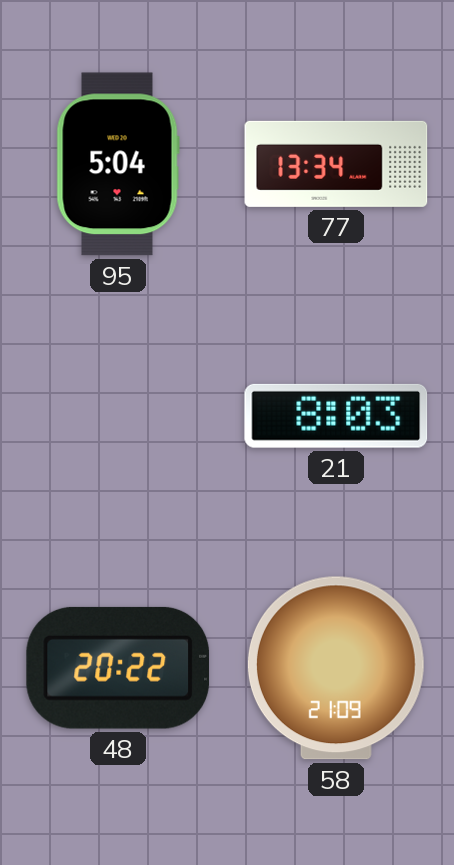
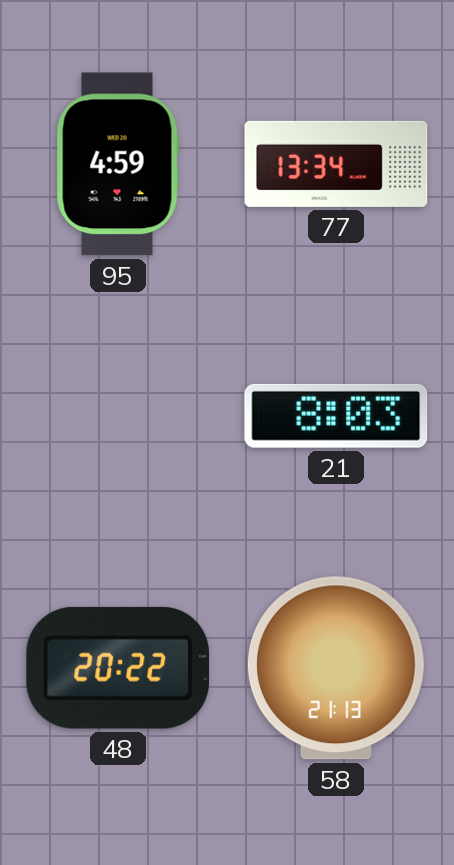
95: 5:04 -> 4:59
58: 21:09 -> 21:13
